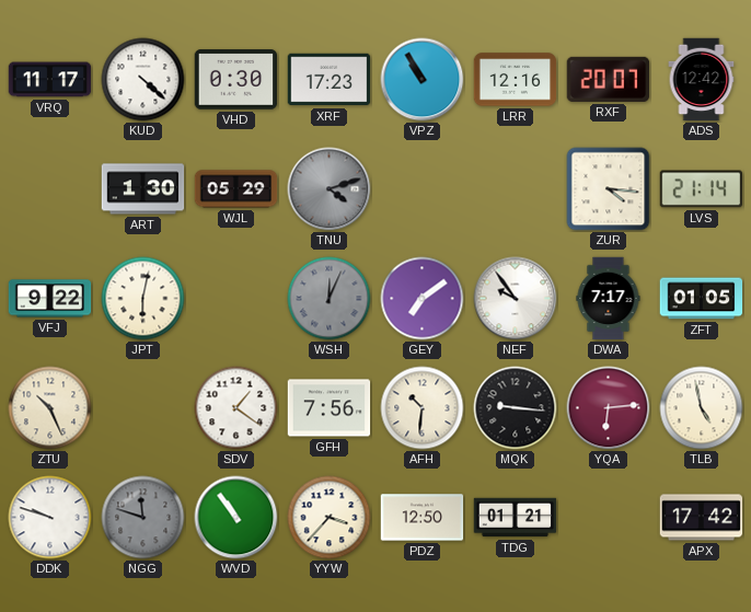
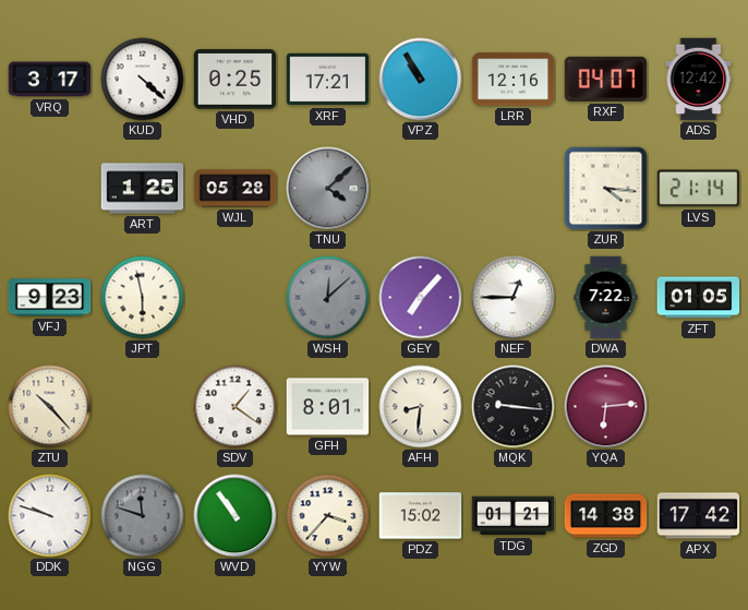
VRQ: 11:17 -> 3:17
VHD: 0:30 -> 0:25
XRF: 17:23 -> 17:21
RXF: 20:07 -> 04:07
ART: 1:30 -> 1:25
WJL: 05:29 -> 05:28
TNU: 4:12 -> 4:08
VFJ: 9:22 -> 9:23
JPT: 6:02 -> 5:58
WSH: 12:04 -> 12:08
GEY: 7:09 -> 7:07
NEF: 9:54 -> 12:45
DWA: 7:17 -> 7:22
ZTU: 10:26 -> 10:23
GFH: 7:56 -> 8:01
AFH: 10:31 -> 8:31
TLB: 4:58 -> none
PDZ: 12:50 -> 15:02
ZGD: none -> 14:38
